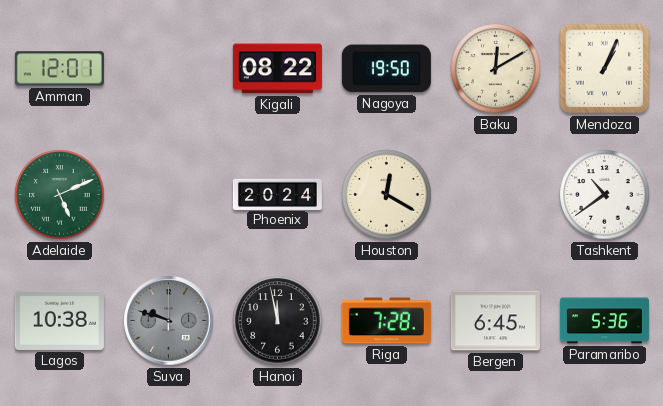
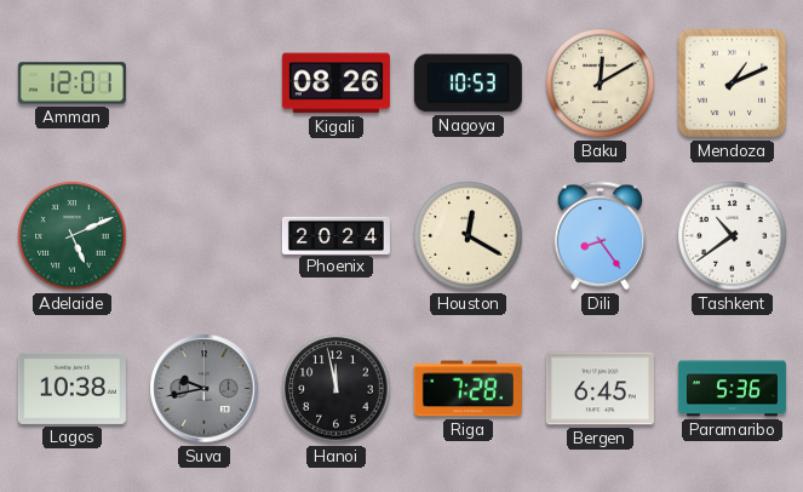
Kigali: 08:22 -> 08:26
Nagoya: 19:50 -> 10:53
Mendoza: 1:04 -> 1:11
Dili: none -> 8:24
Suva: 9:48 -> 9:43
